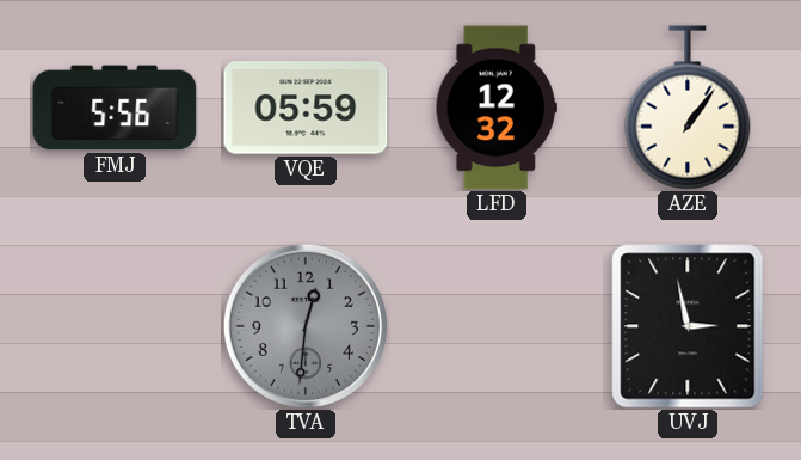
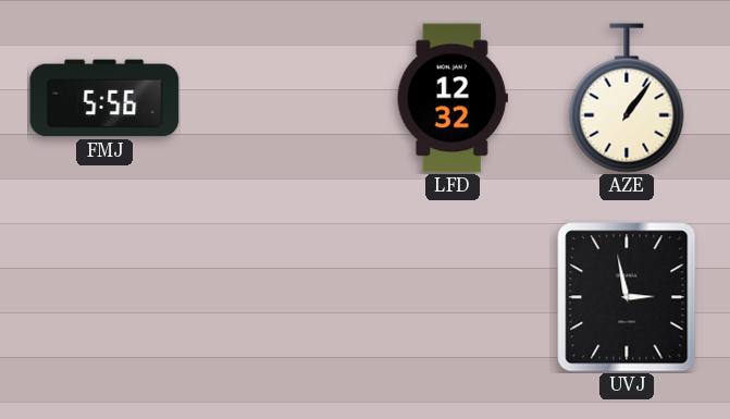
VQE: 05:59 -> none
TVA: 12:31 -> none
